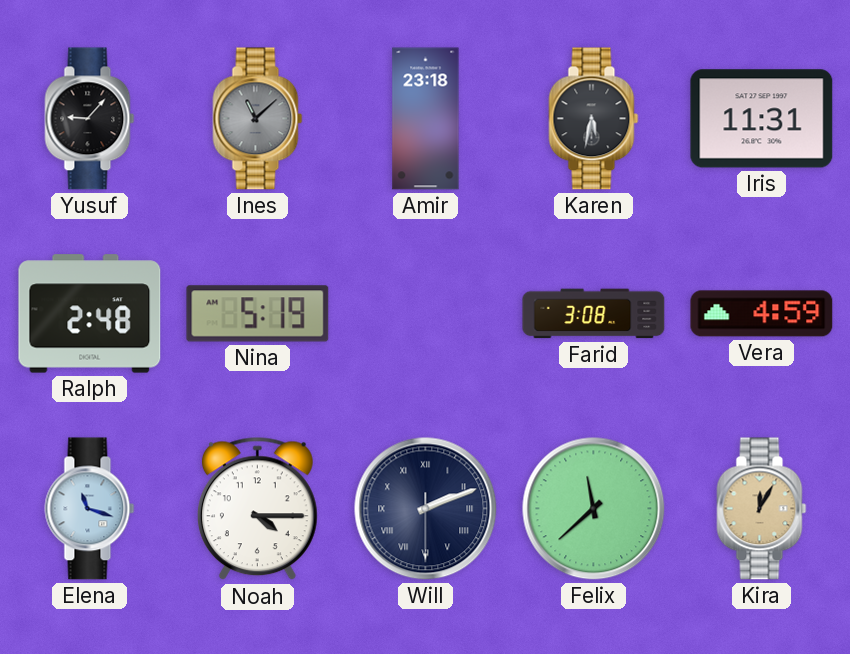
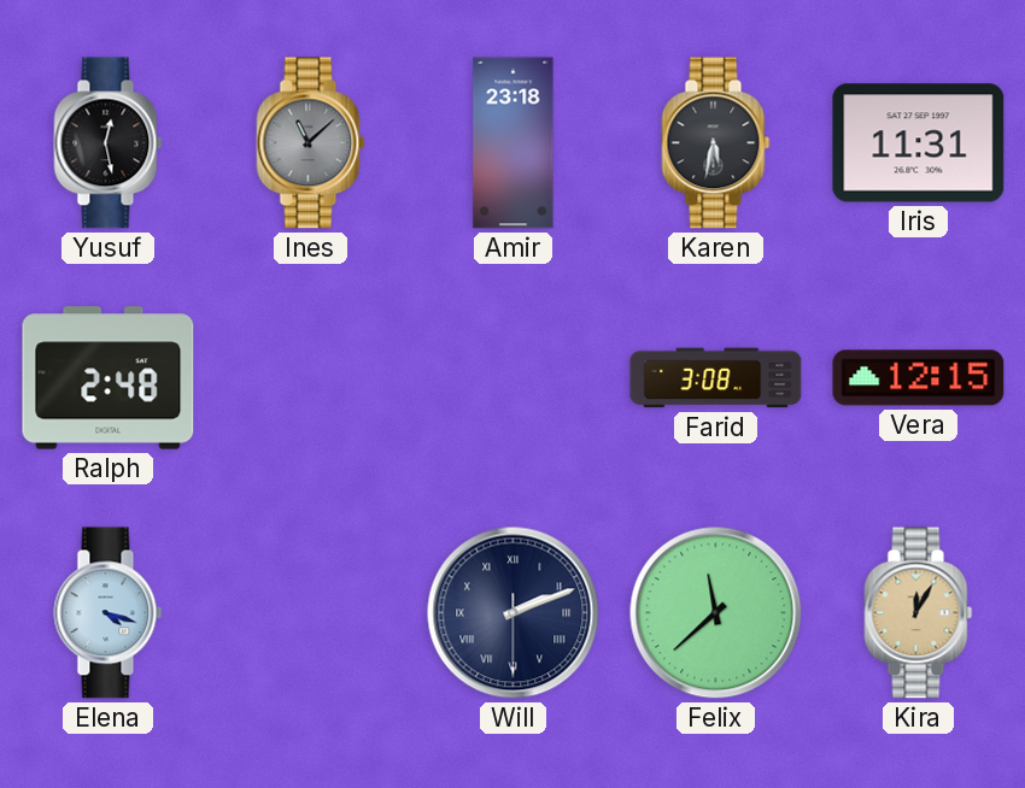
Yusuf: 9:07 -> 12:28
Nina: 5:19 -> none
Vera: 4:59 -> 12:15
Elena: 11:18 -> 4:18
Noah: 4:15 -> none
